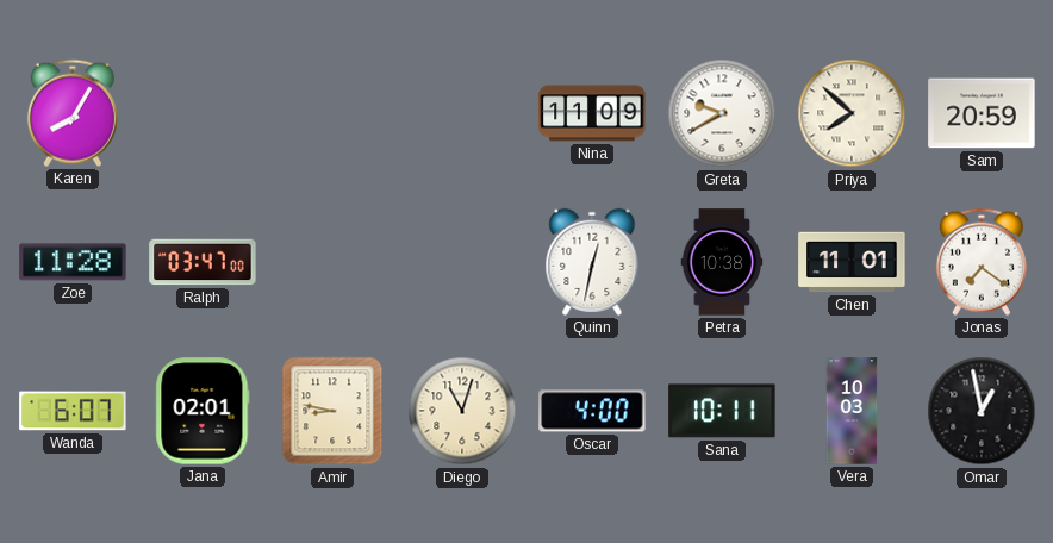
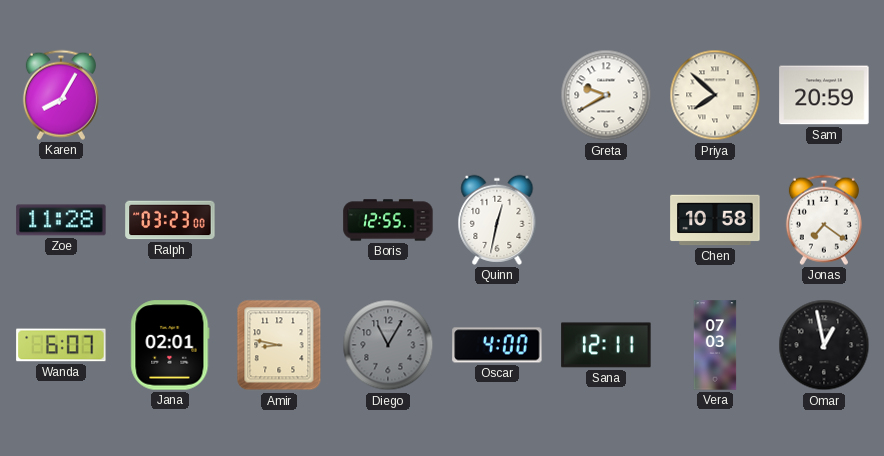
Nina: 11:09 -> none
Ralph: 03:47 -> 03:23
Boris: none -> 12:55
Petra: 10:38 -> none
Chen: 11:01 -> 10:58
Diego: 11:03 -> 11:05
Diego dial: cream -> grey
Sana: 10:11 -> 12:11
Vera: 10:03 -> 07:03
